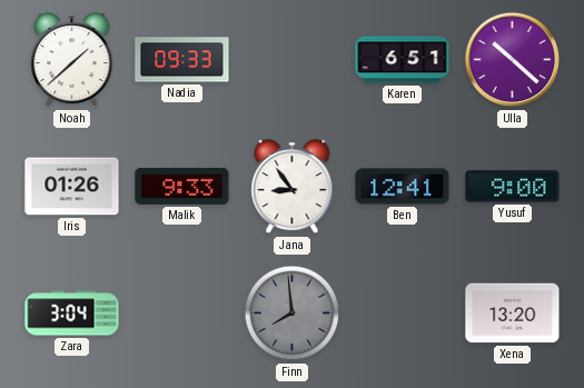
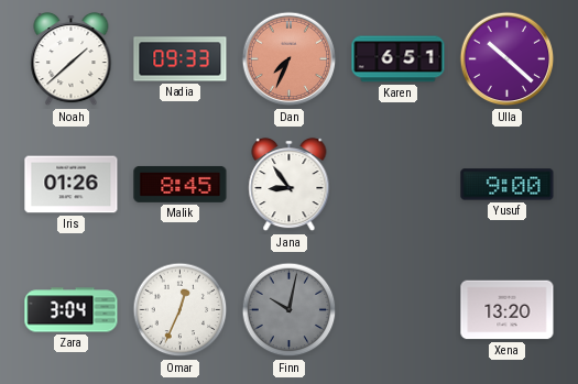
Dan: none -> 7:34
Malik: 9:33 -> 8:45
Ben: 12:41 -> none
Omar: none -> 12:34
Finn: 7:59 -> 10:02
